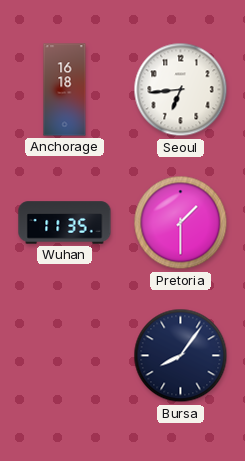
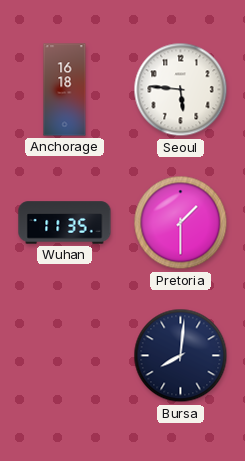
Seoul: 6:44 -> 5:46
Bursa: 8:06 -> 8:01
